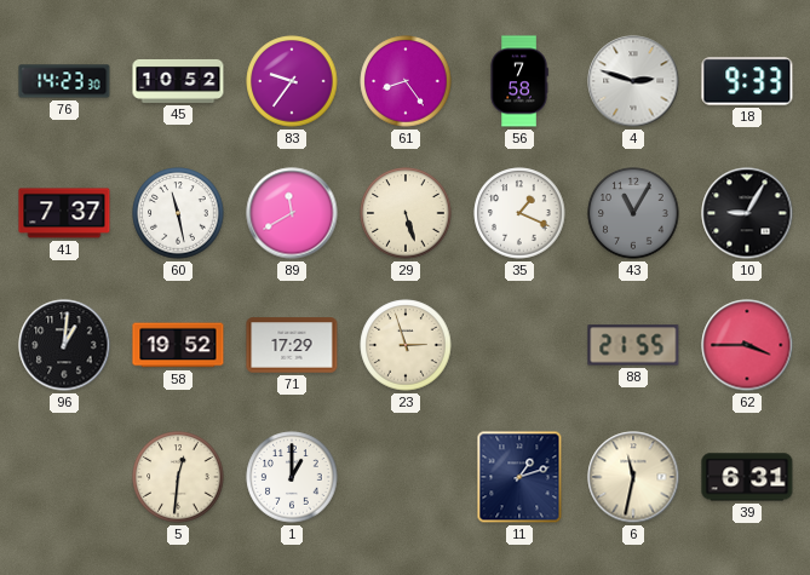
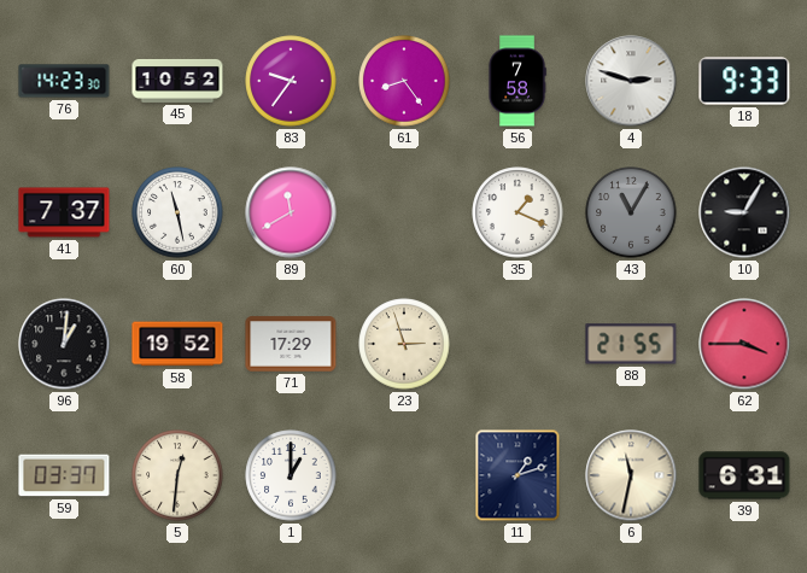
29: 5:27 -> none
59: none -> 03:37
